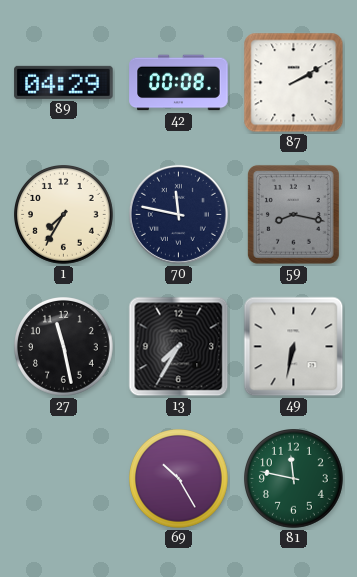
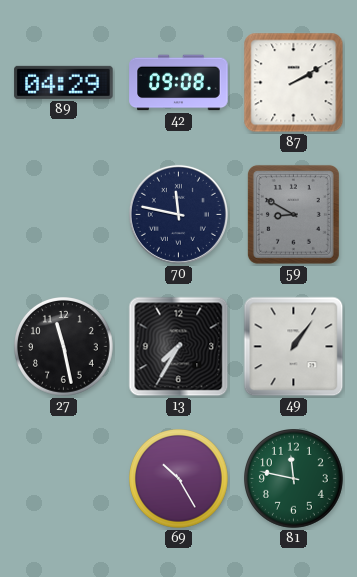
42: 00:08 -> 09:08
1: 7:35 -> none
59: 8:17 -> 8:50
49: 6:32 -> 1:06
